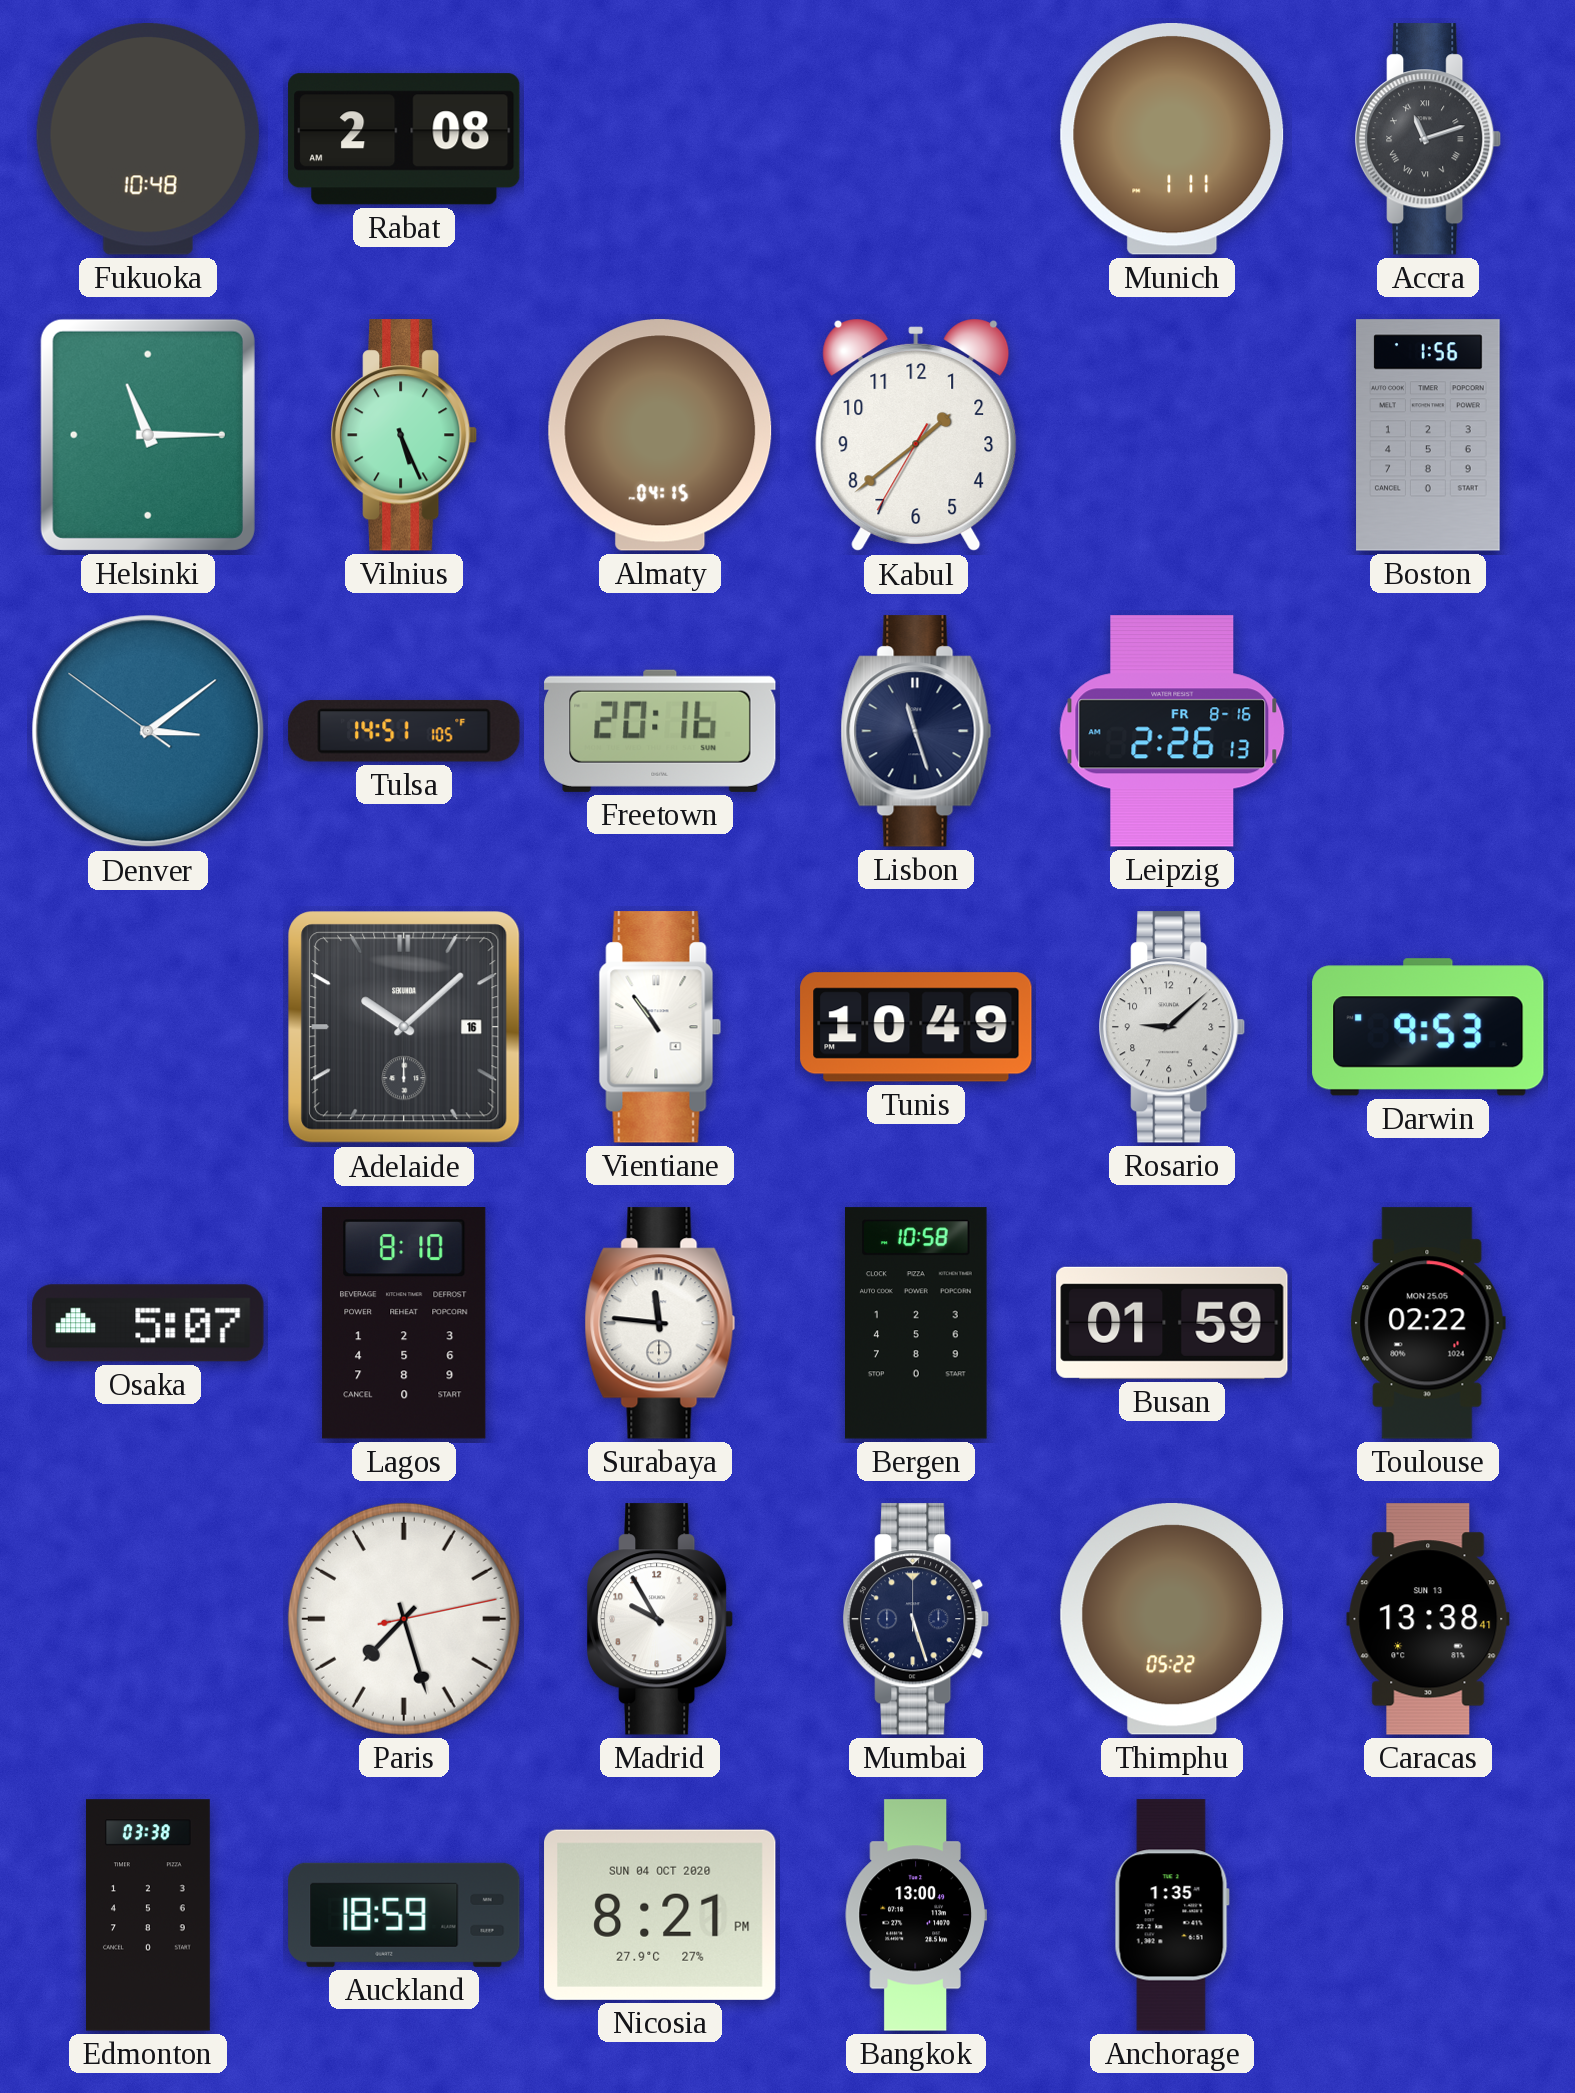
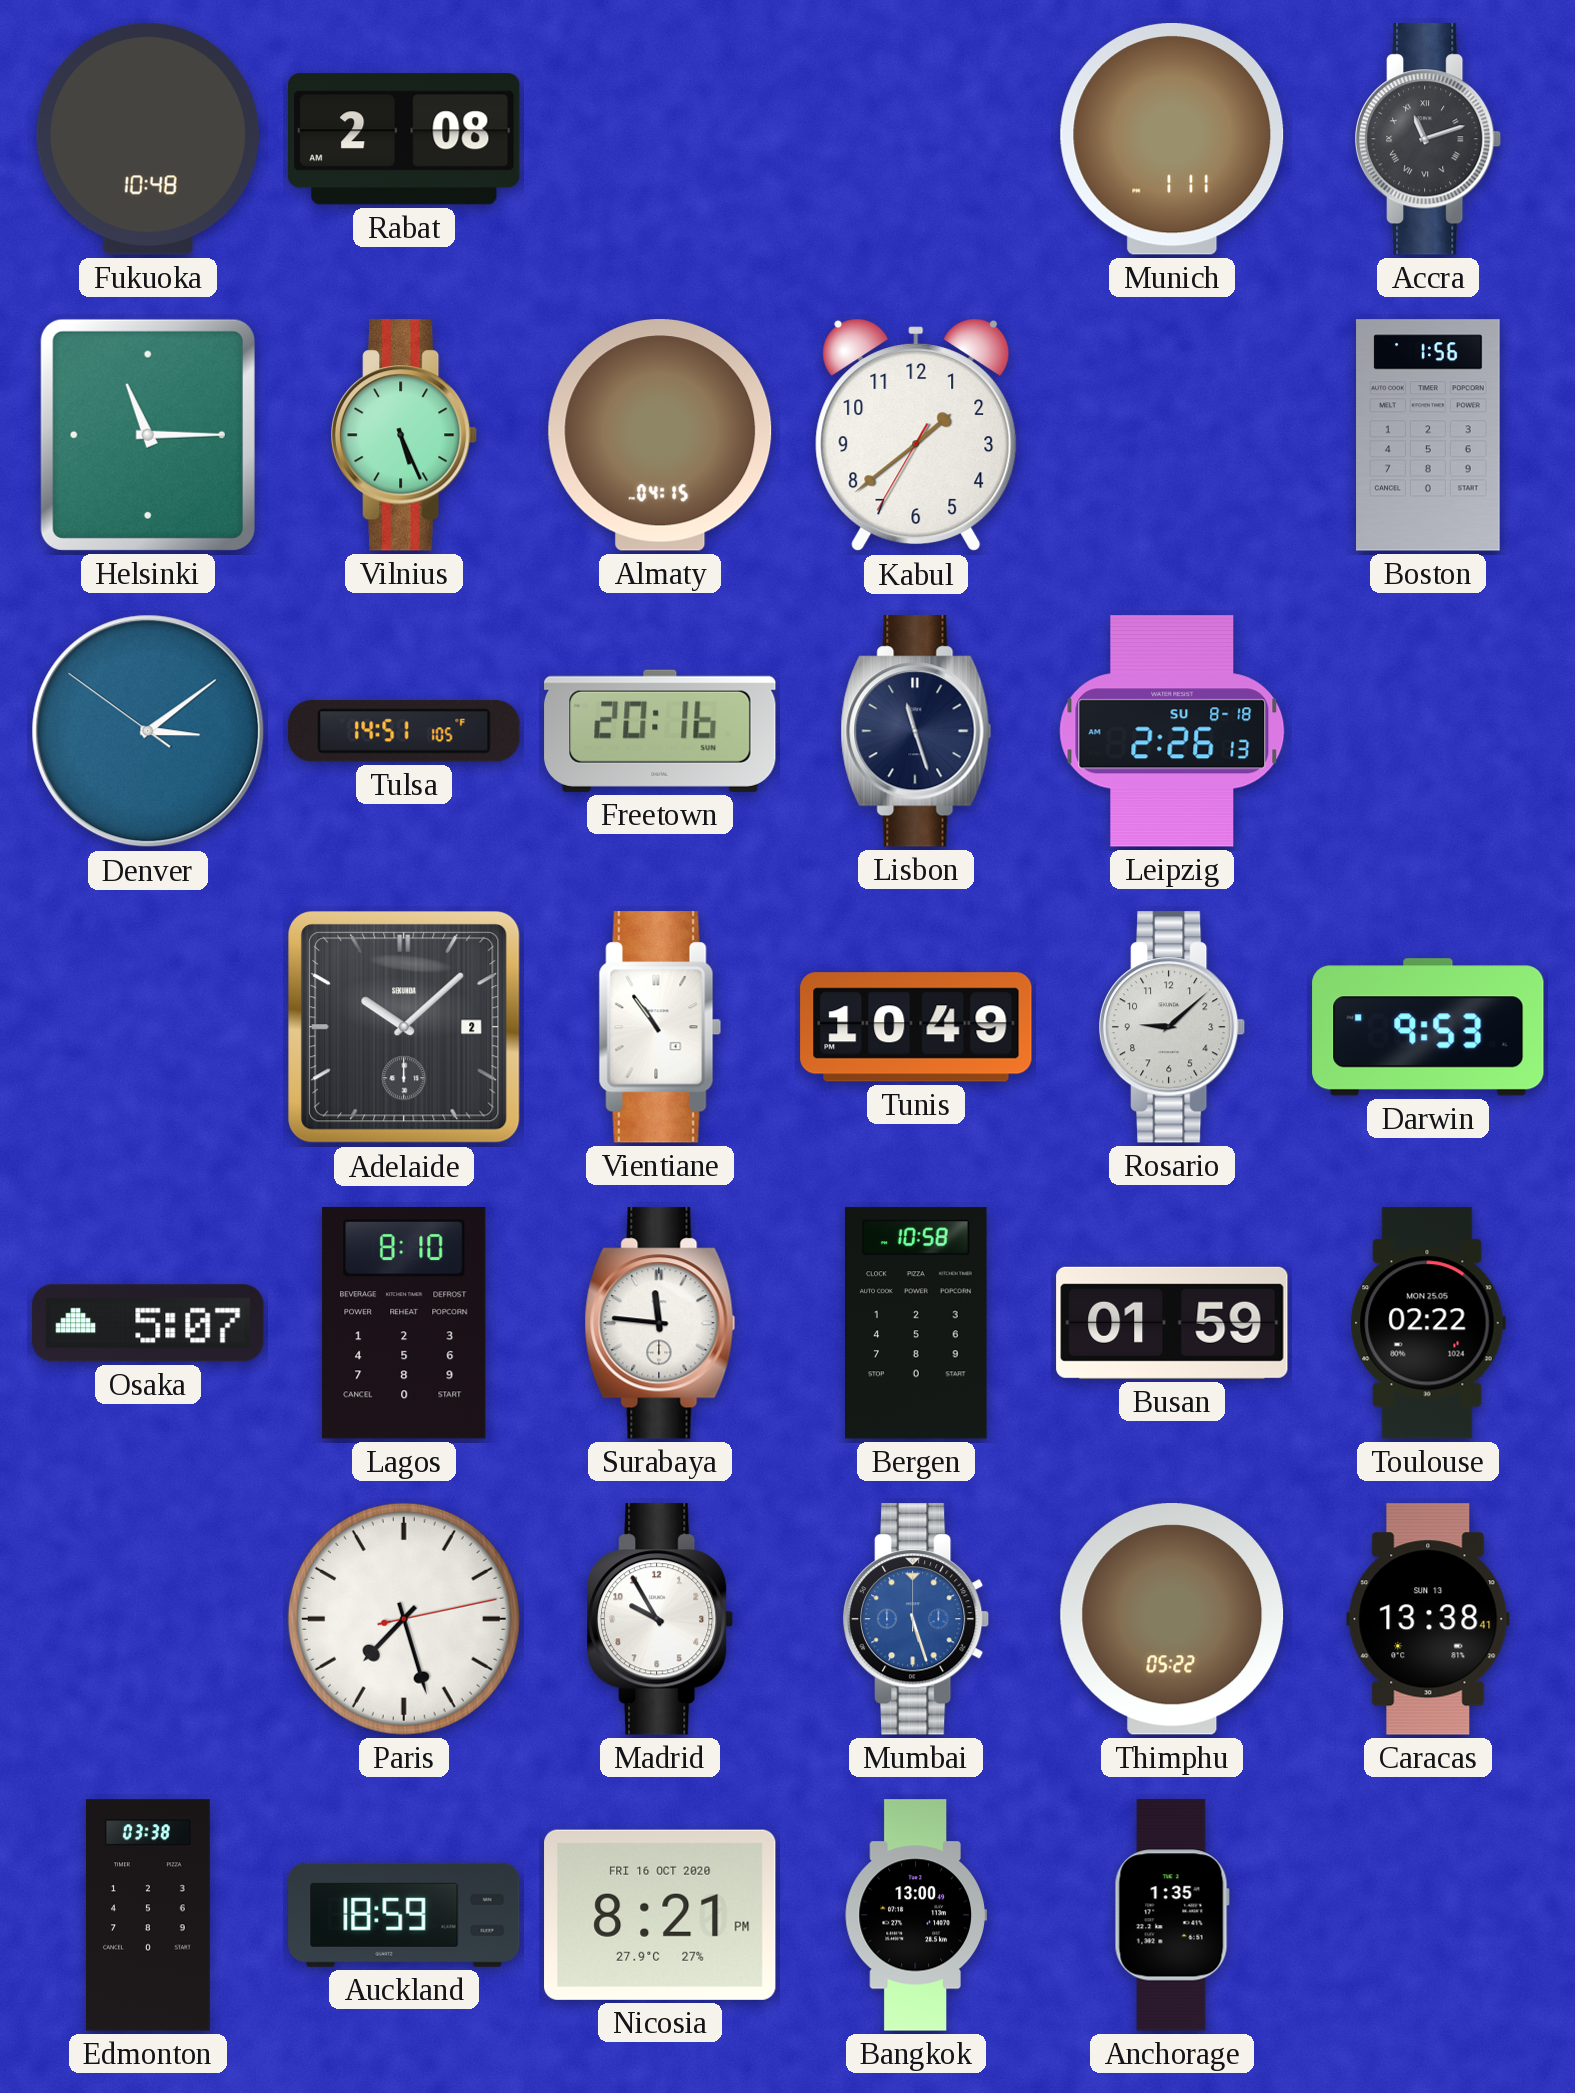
Leipzig date: FR 8-16 -> SU 8-18
Adelaide date: 16 -> 2
Mumbai dial: navy -> blue
Nicosia date: SUN 04 OCT 2020 -> FRI 16 OCT 2020
